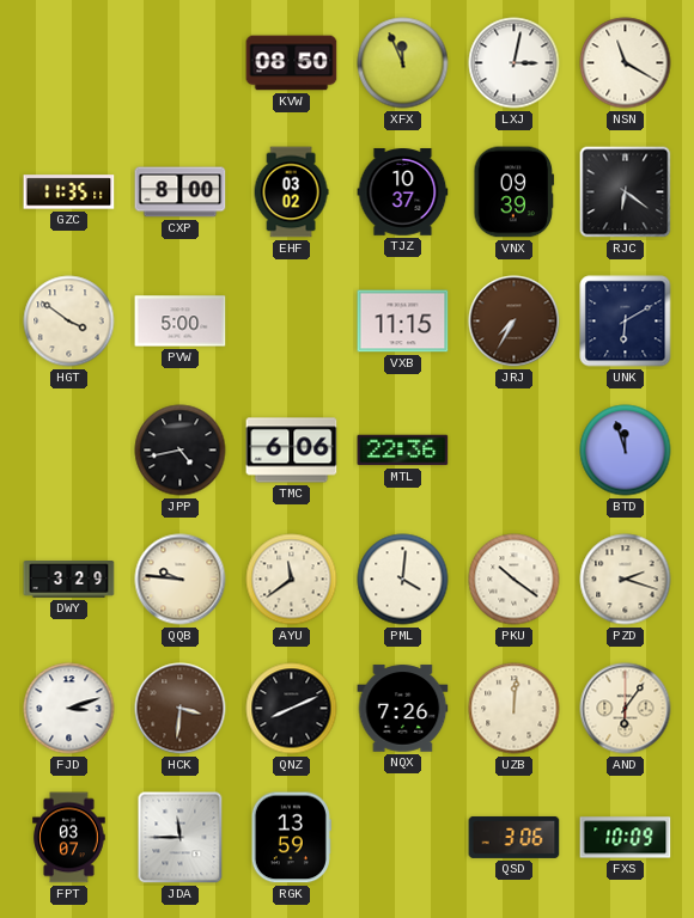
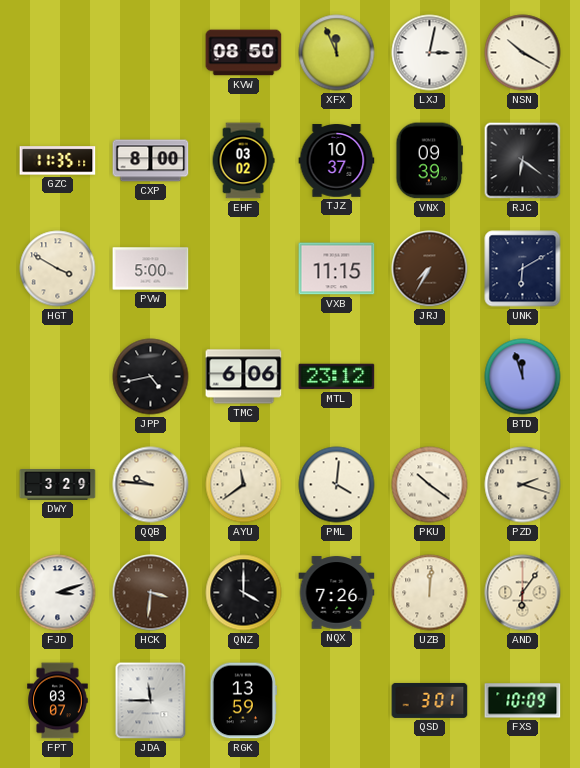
NSN: 11:20 -> 10:20
HGT: 3:51 -> 3:50
MTL: 22:36 -> 23:12
QNZ: 8:11 -> 4:00
QSD: 3:06 -> 3:01
